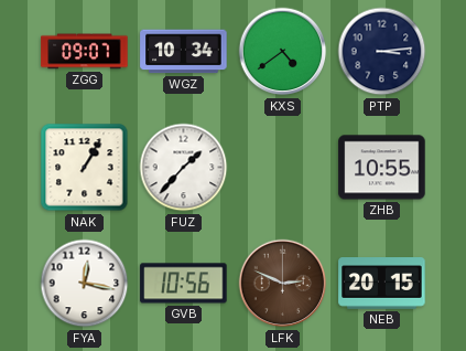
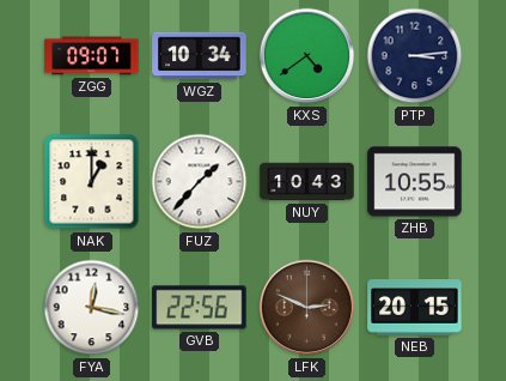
NAK: 1:05 -> 1:00
NUY: none -> 10:43
GVB: 10:56 -> 22:56
